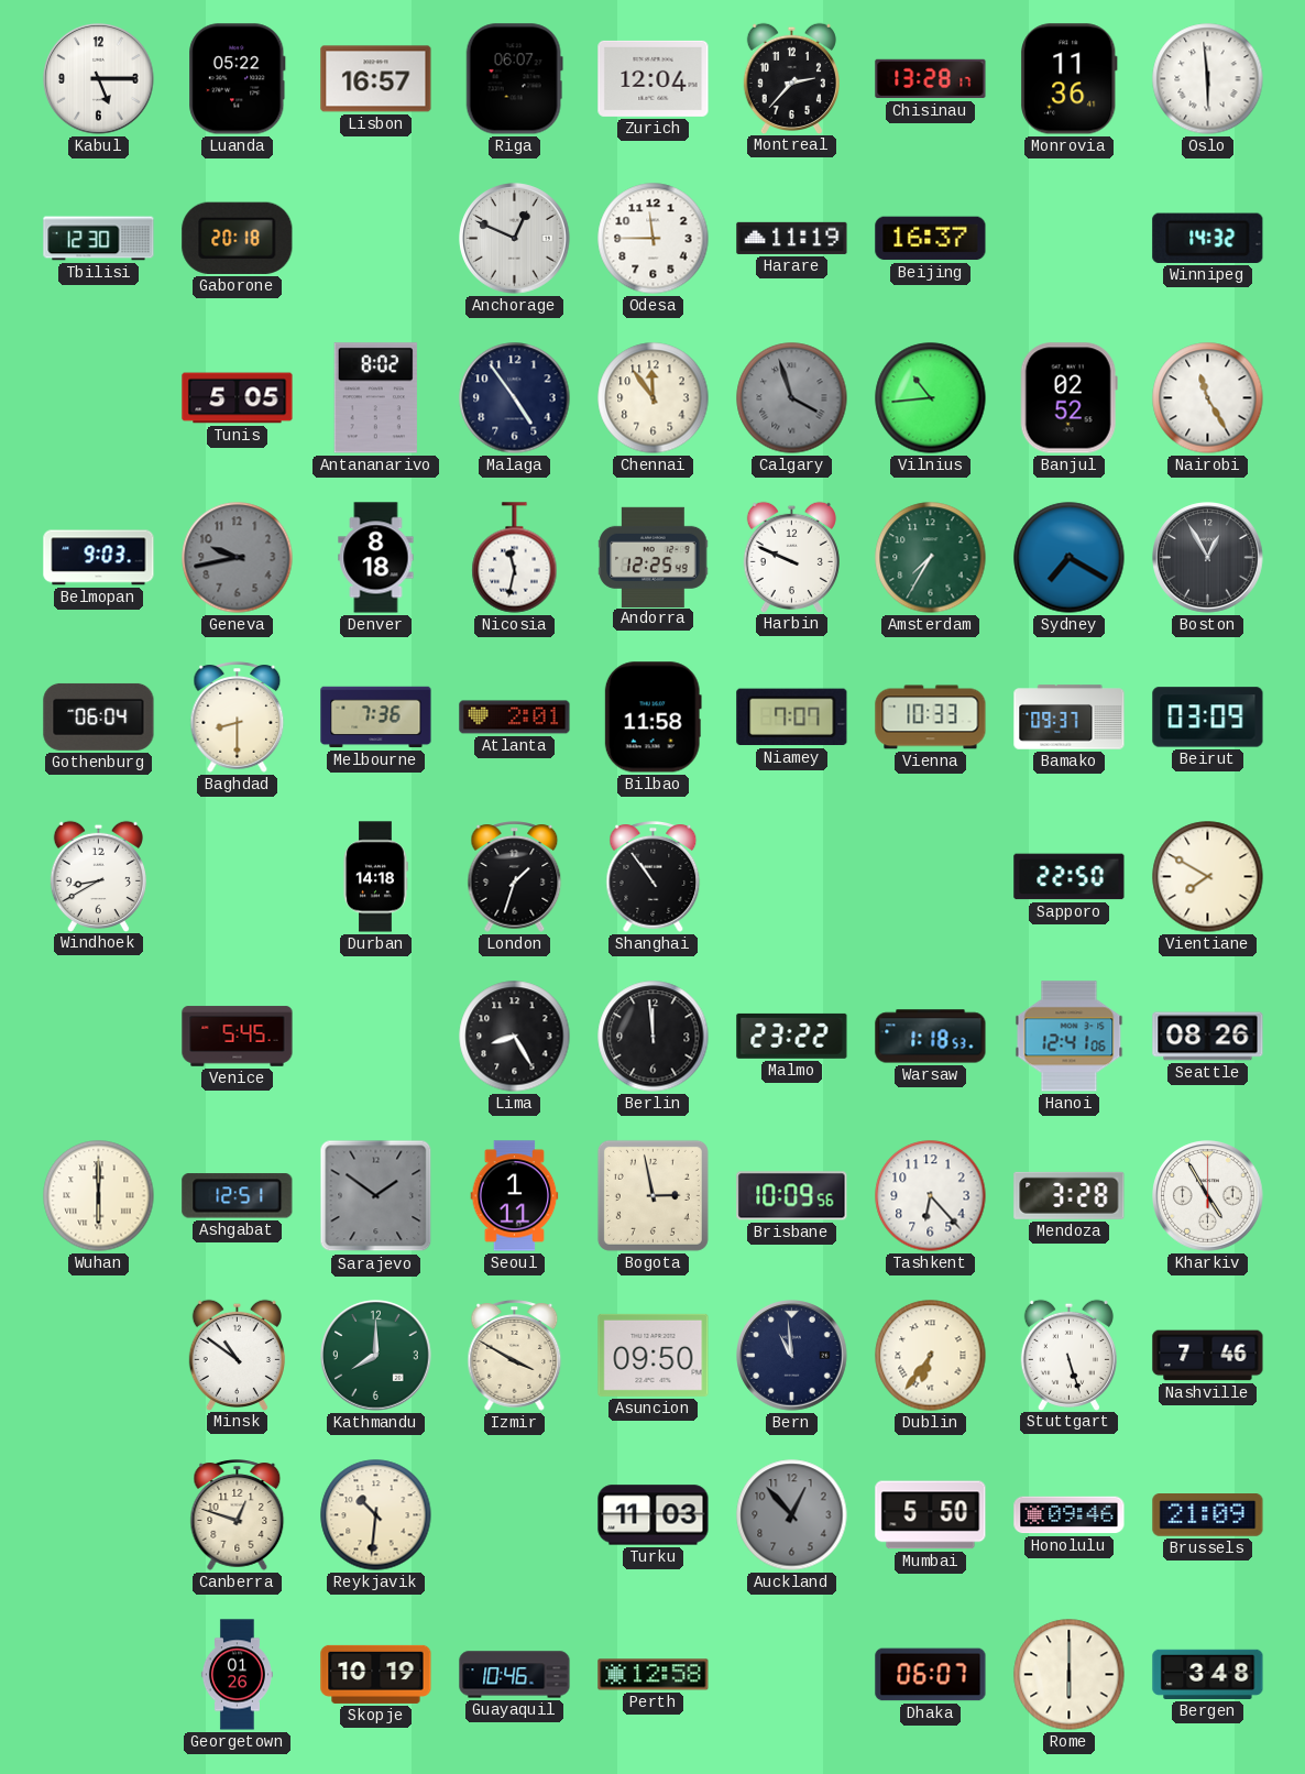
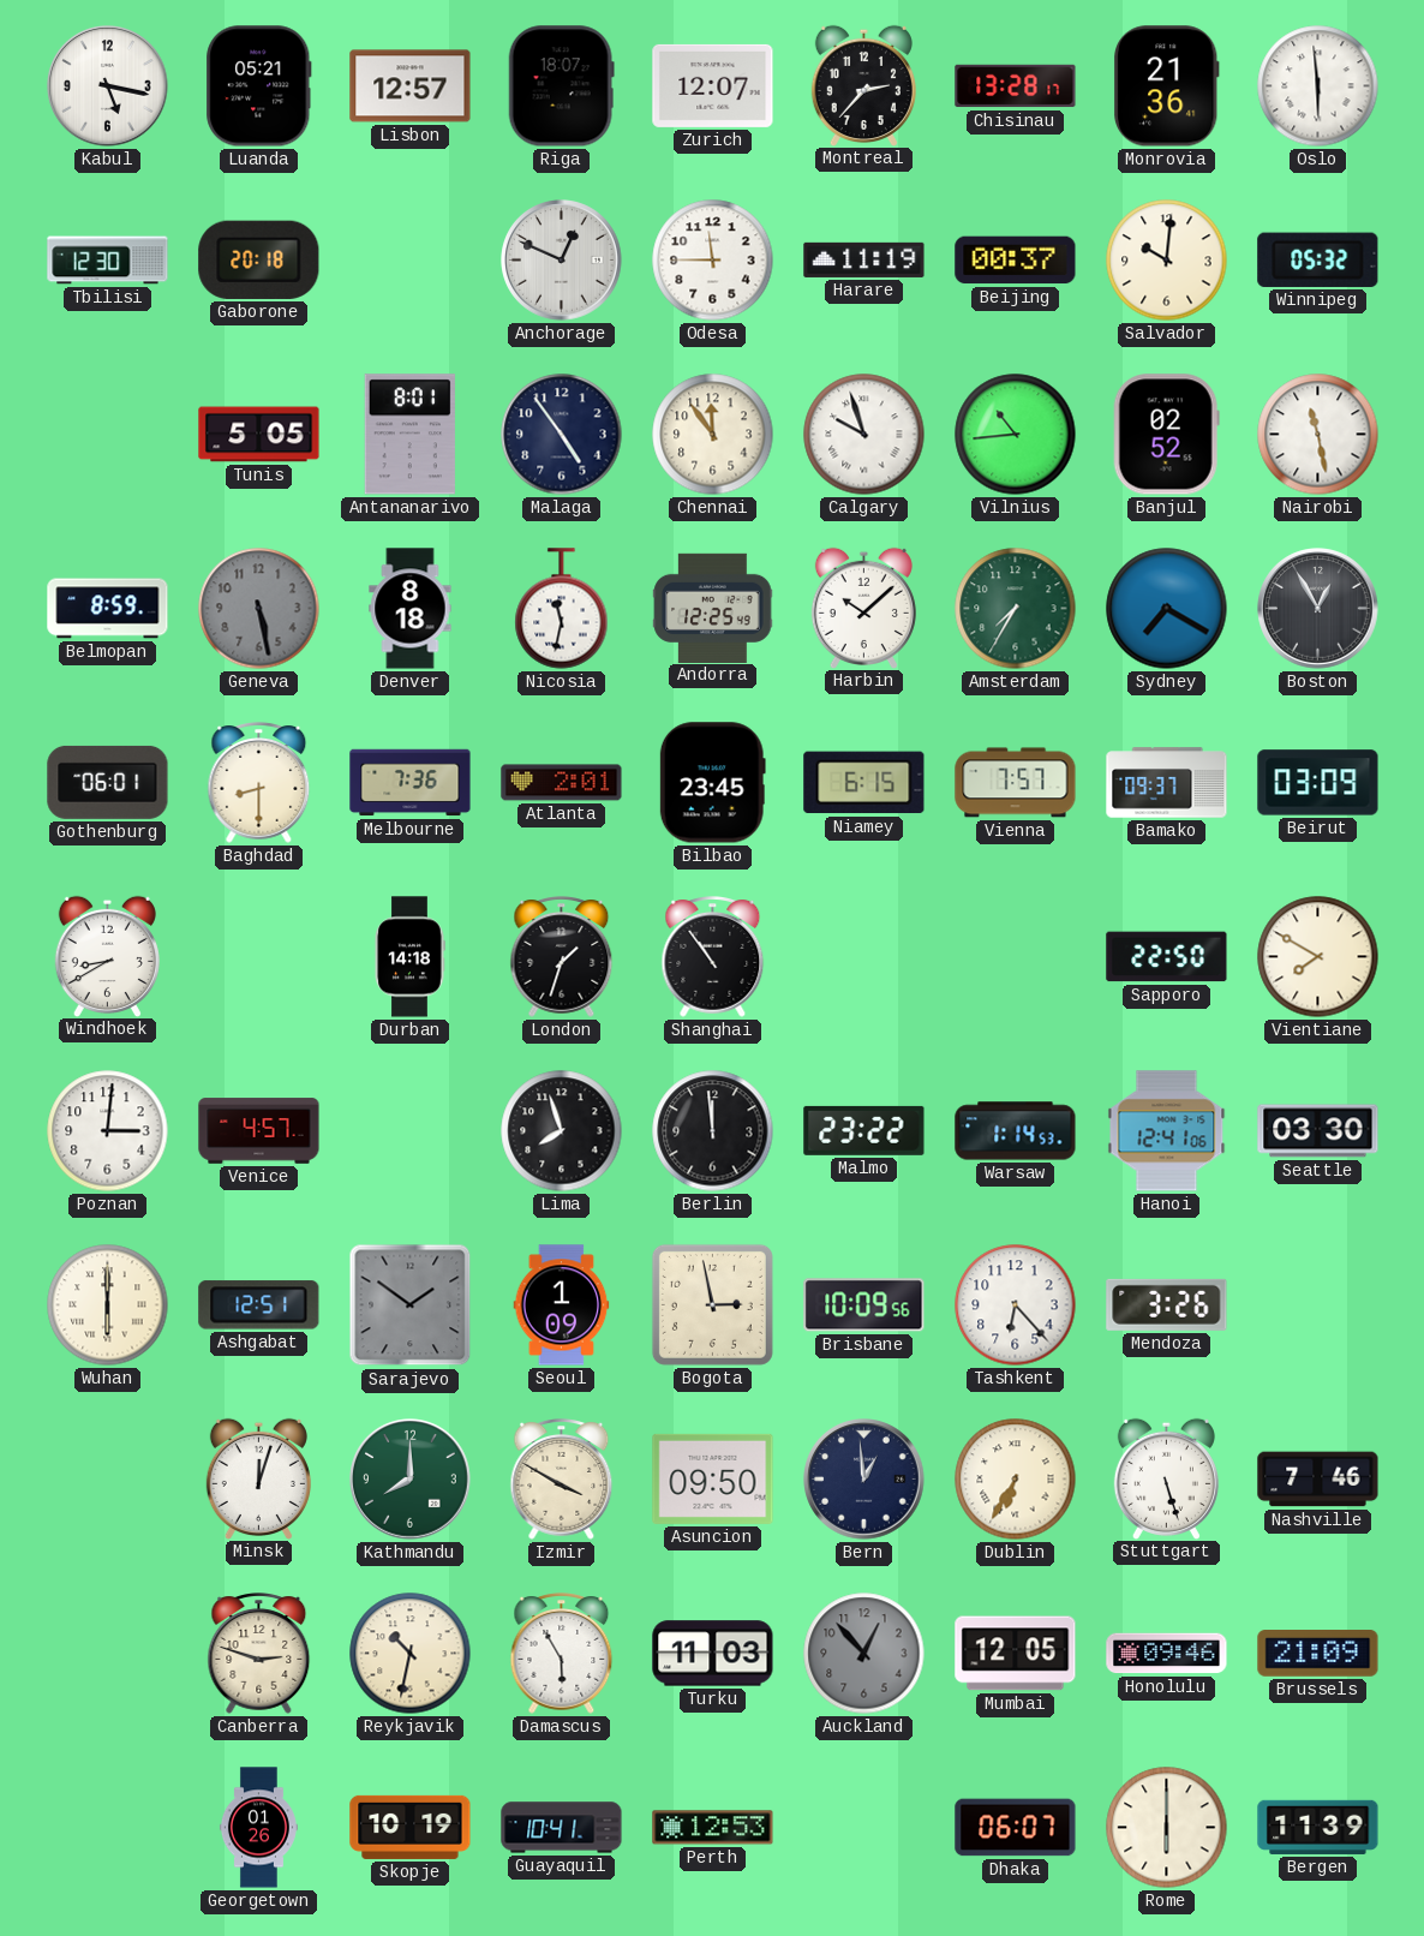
Kabul: 5:15 -> 5:17
Luanda: 05:22 -> 05:21
Lisbon: 16:57 -> 12:57
Riga: 06:07 -> 18:07
Zurich: 12:04 -> 12:07
Monrovia: 11:36 -> 21:36
Beijing: 16:37 -> 00:37
Salvador: none -> 10:01
Winnipeg: 14:32 -> 05:32
Antananarivo: 8:02 -> 8:01
Calgary: 3:57 -> 9:57
Calgary dial: grey -> white
Nairobi: 11:25 -> 11:28
Belmopan: 9:03 -> 8:59
Geneva: 9:43 -> 5:28
Harbin: 9:49 -> 10:08
Gothenburg: 06:04 -> 06:01
Bilbao: 11:58 -> 23:45
Niamey: 7:07 -> 6:15
Vienna: 10:33 -> 7:57
Poznan: none -> 3:01
Venice: 5:45 -> 4:57
Lima: 8:25 -> 7:57
Warsaw: 1:18 -> 1:14
Seattle: 08:26 -> 03:30
Seoul: 1:11 -> 1:09
Mendoza: 3:28 -> 3:26
Kharkiv: 4:55 -> none
Minsk: 10:51 -> 12:03
Bern: 10:59 -> 12:59
Dublin: 6:36 -> 6:35
Canberra: 12:48 -> 2:48
Reykjavik: 10:31 -> 10:32
Damascus: none -> 5:55
Mumbai: 5:50 -> 12:05
Guayaquil: 10:46 -> 10:41
Perth: 12:58 -> 12:53
Bergen: 3:48 -> 11:39
